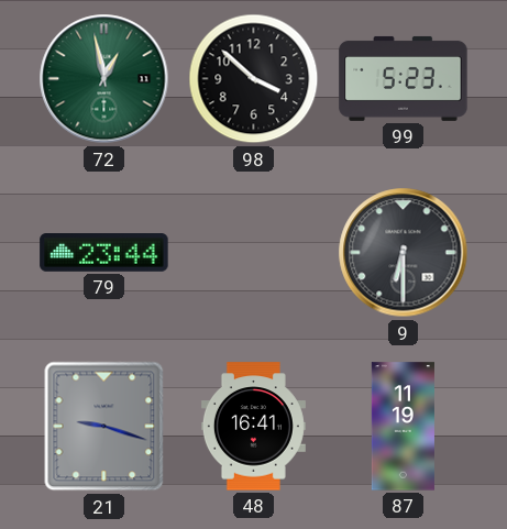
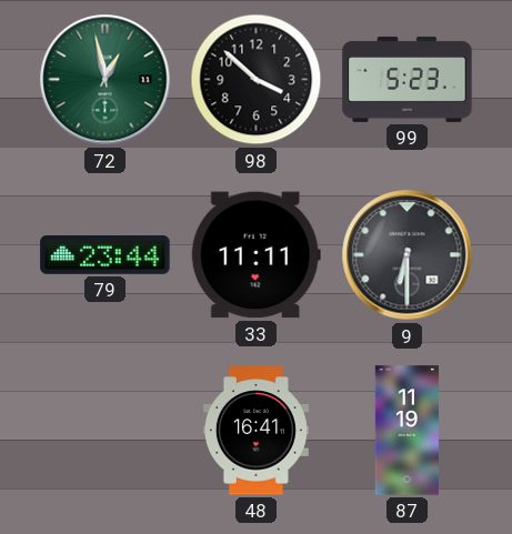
33: none -> 11:11
21: 9:18 -> none
